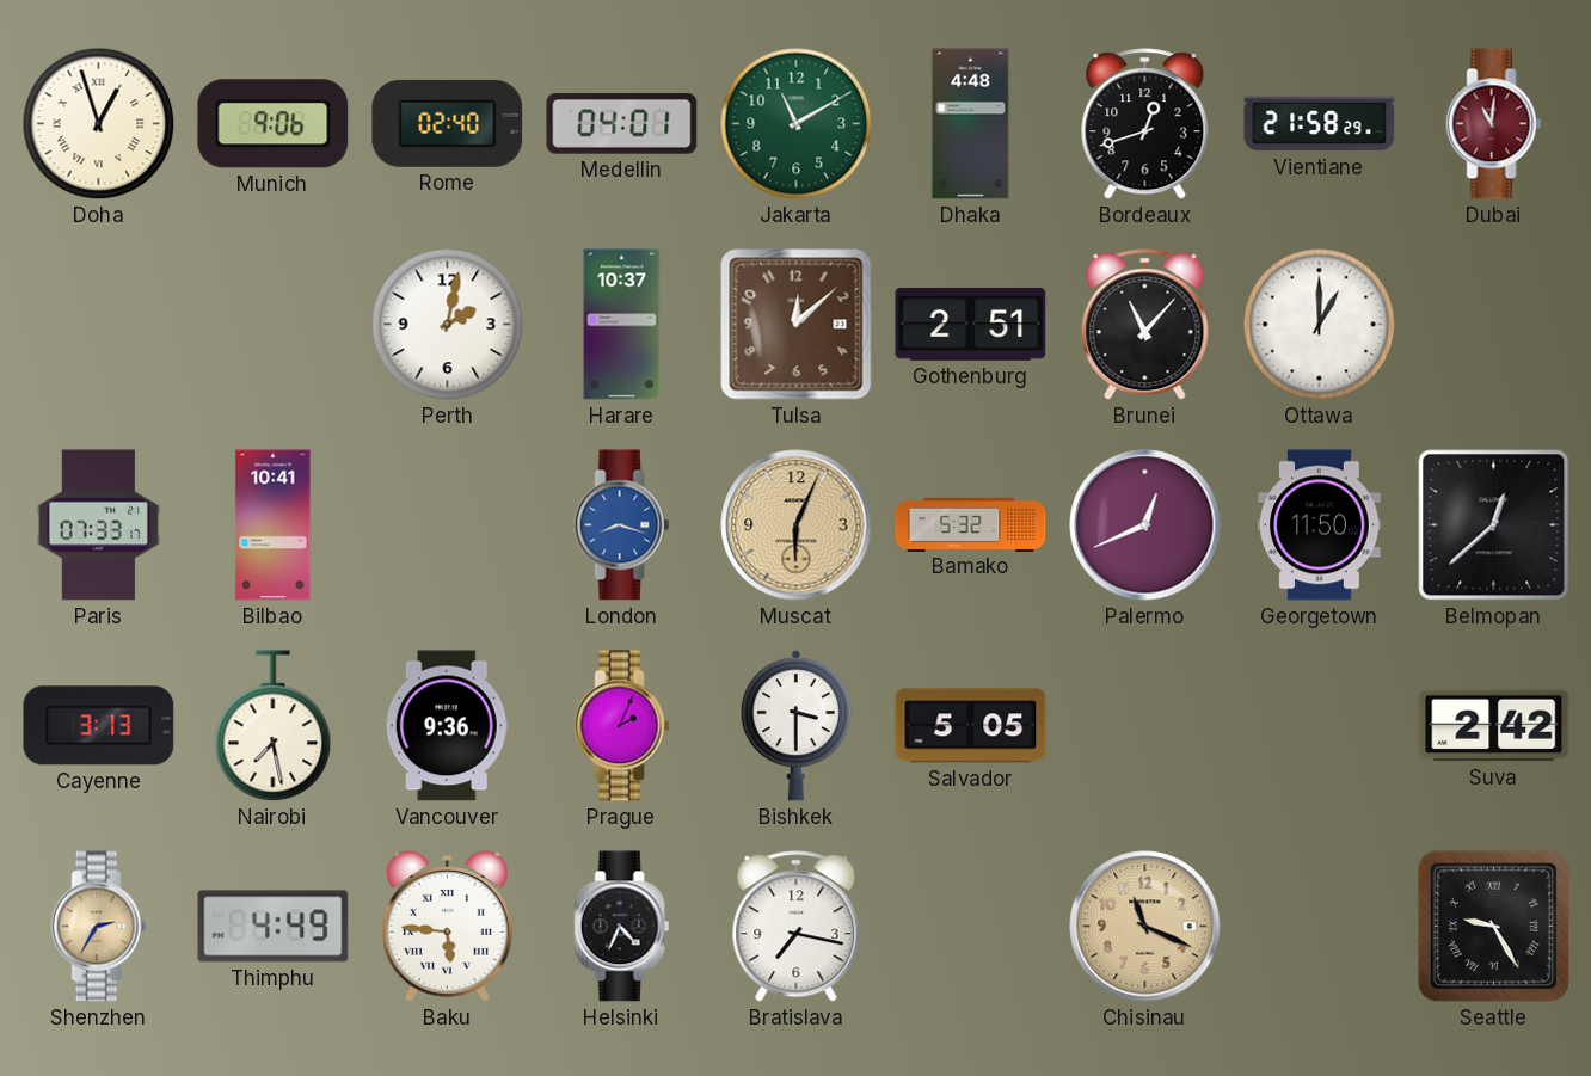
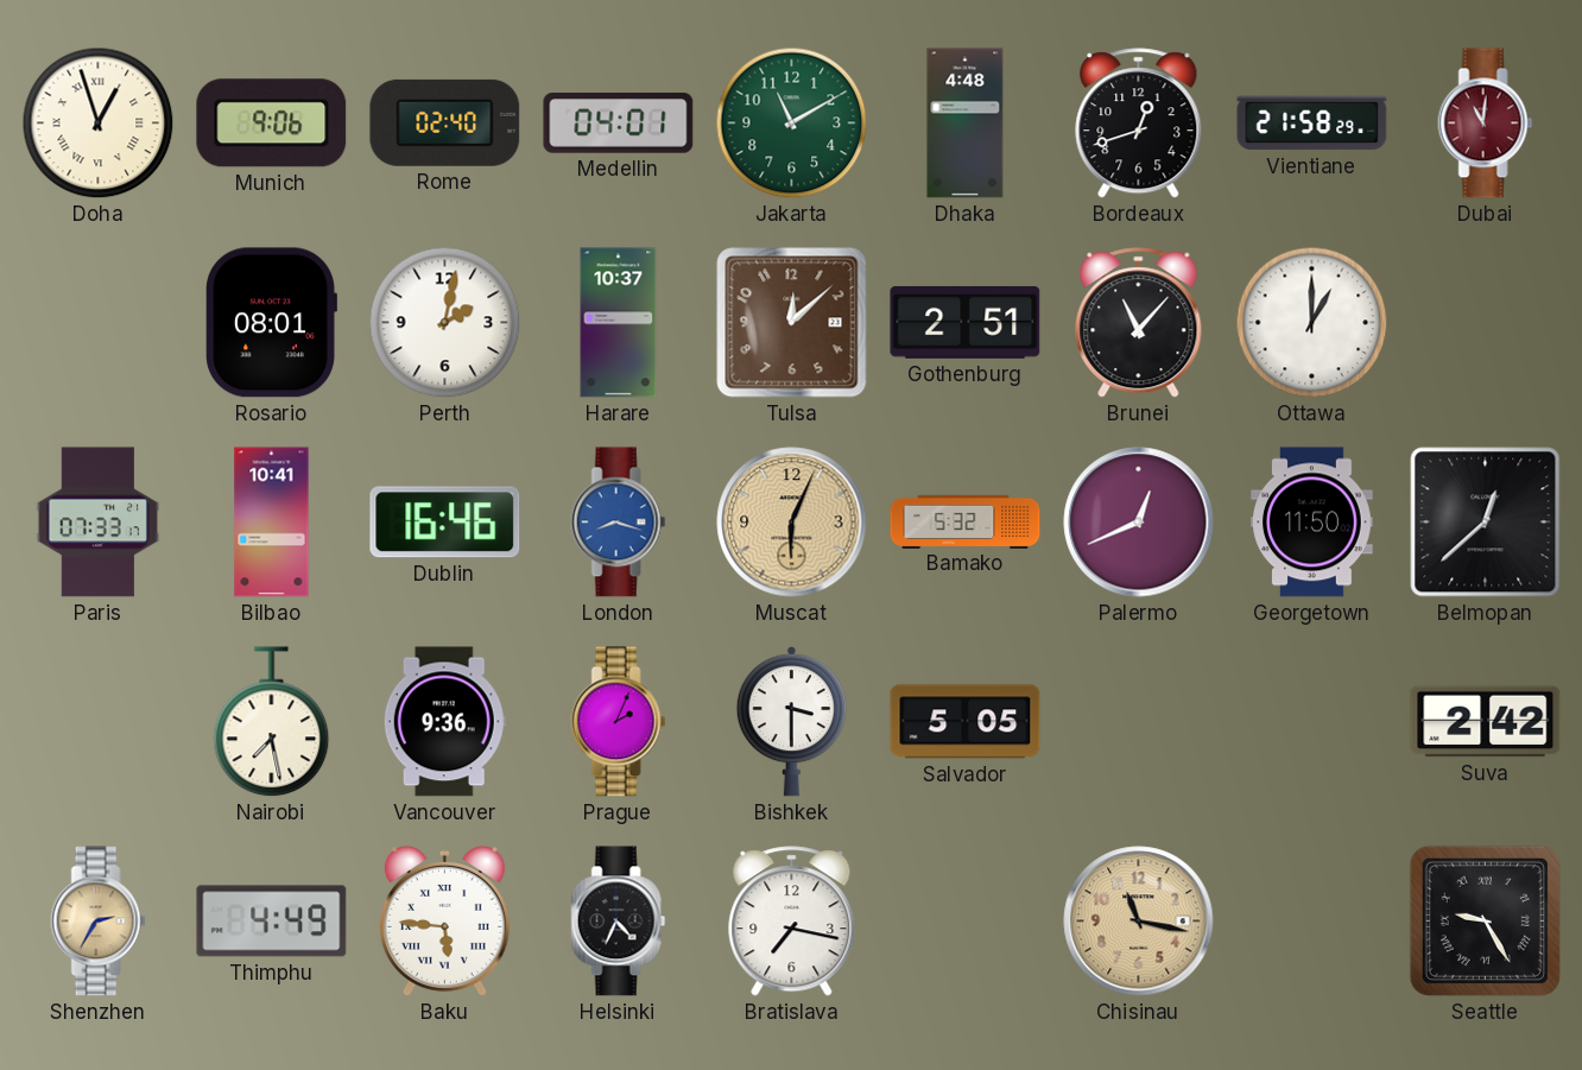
Rosario: none -> 08:01
Dublin: none -> 16:46
Cayenne: 3:13 -> none
Chisinau: 11:19 -> 11:17
